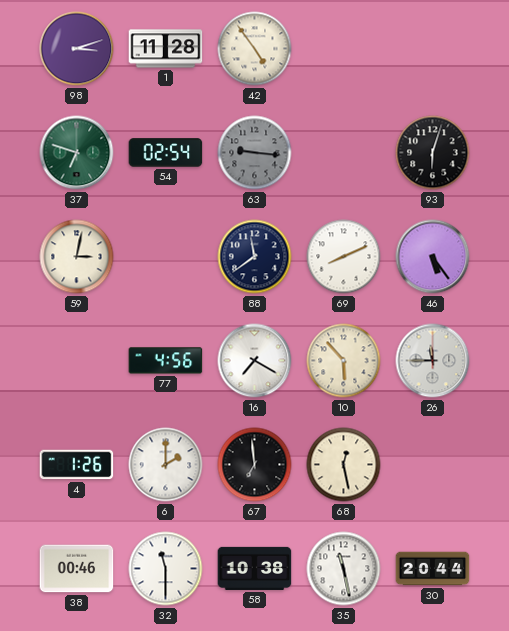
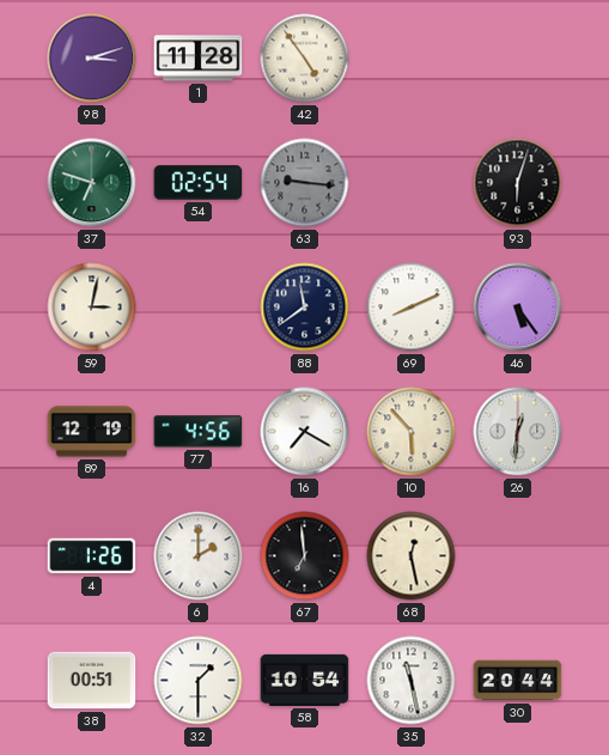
89: none -> 12:19
26: 11:45 -> 12:31
38: 00:46 -> 00:51
32: 11:30 -> 1:30
58: 10:38 -> 10:54
